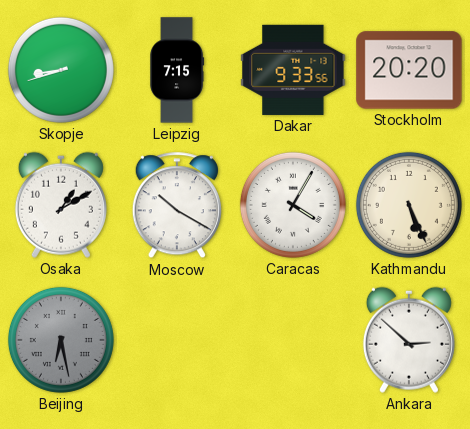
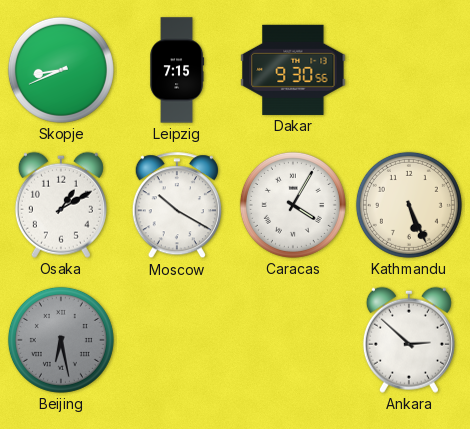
Skopje: 8:42 -> 8:41
Dakar: 9:33 -> 9:30
Stockholm: 20:20 -> none
